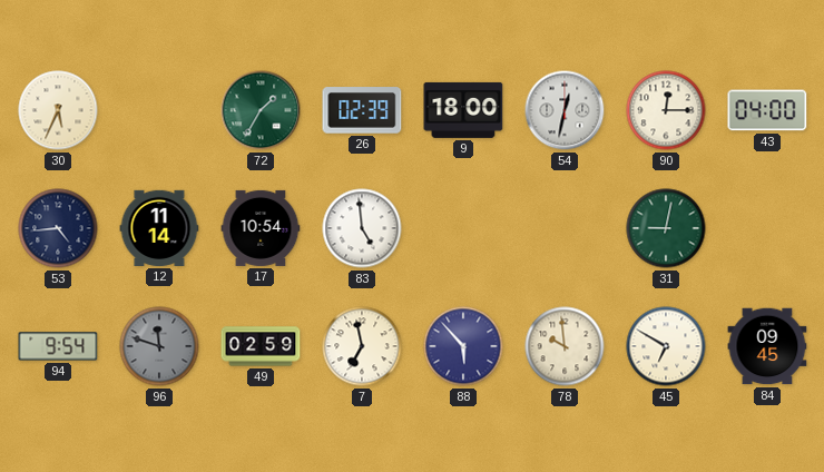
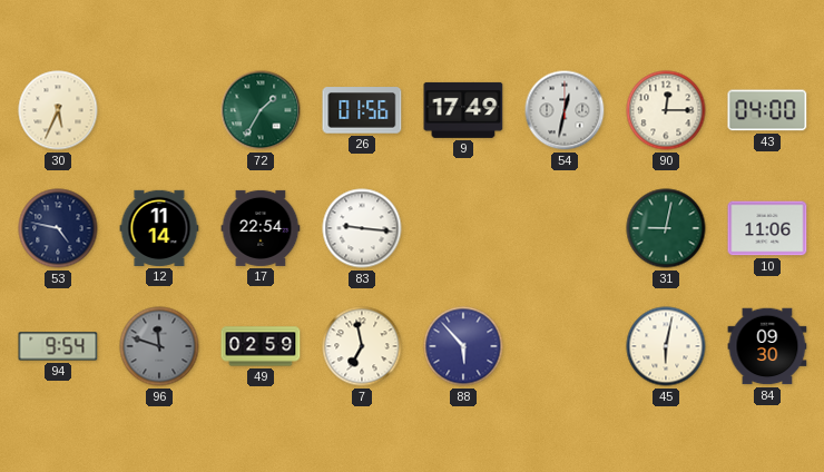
26: 02:39 -> 01:56
9: 18:00 -> 17:49
53: 4:44 -> 4:47
17: 10:54 -> 22:54
83: 4:59 -> 9:16
10: none -> 11:06
78: 9:59 -> none
45: 6:50 -> 6:02
84: 09:45 -> 09:30
